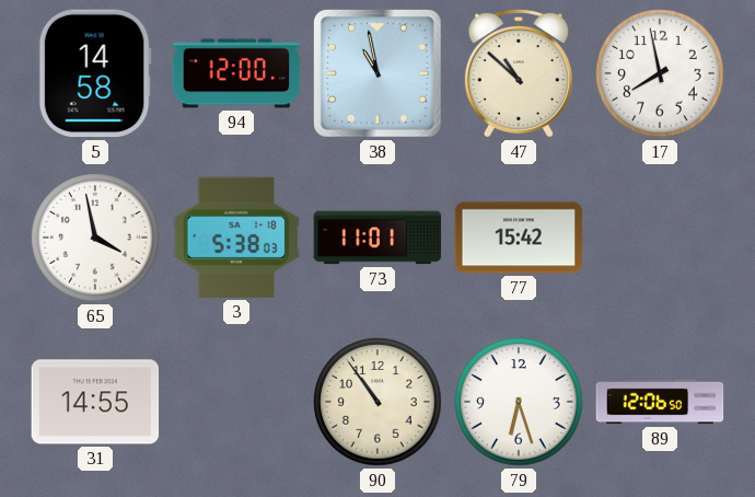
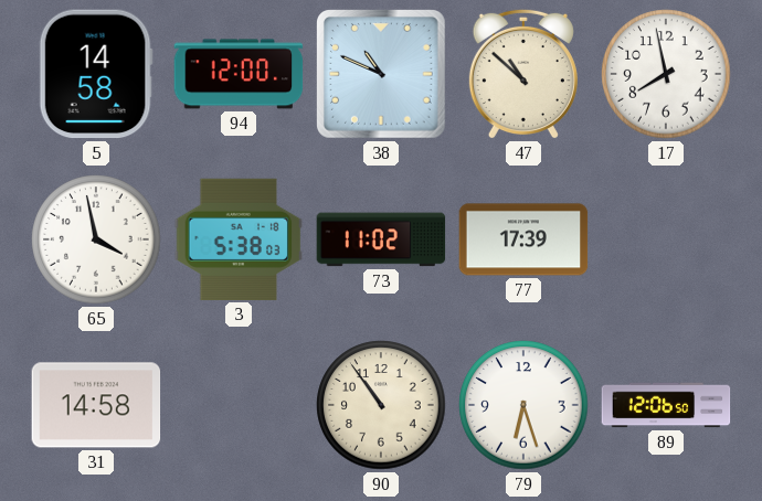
38: 10:58 -> 10:49
73: 11:01 -> 11:02
77: 15:42 -> 17:39
31: 14:55 -> 14:58
